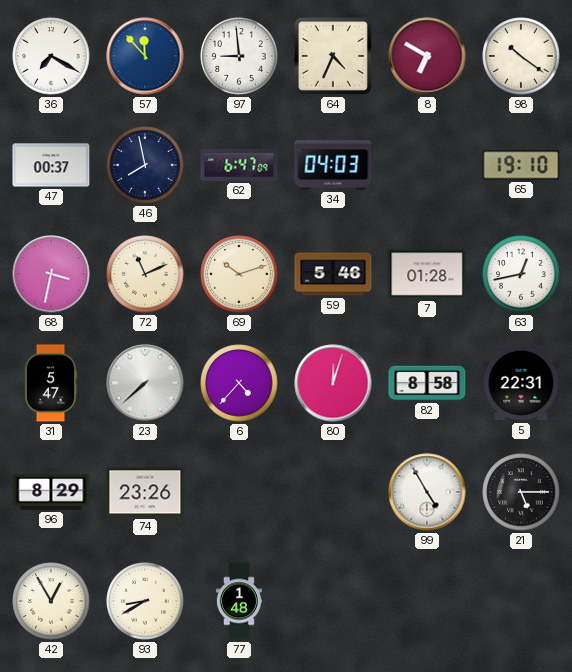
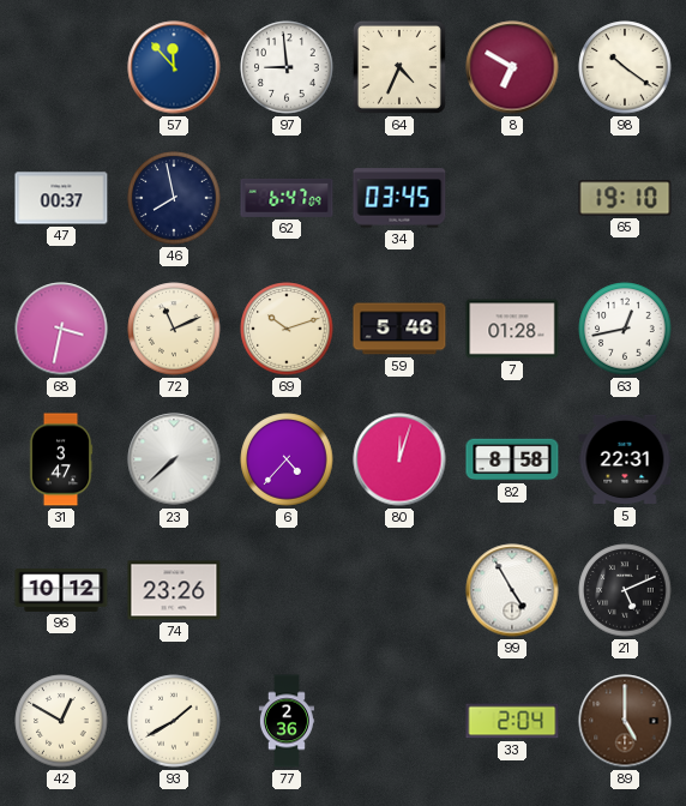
36: 7:20 -> none
34: 04:03 -> 03:45
31: 5:47 -> 3:47
96: 8:29 -> 10:12
21: 5:15 -> 5:11
42: 12:55 -> 12:50
93: 8:40 -> 1:40
77: 1:48 -> 2:36
33: none -> 2:04
89: none -> 5:00
